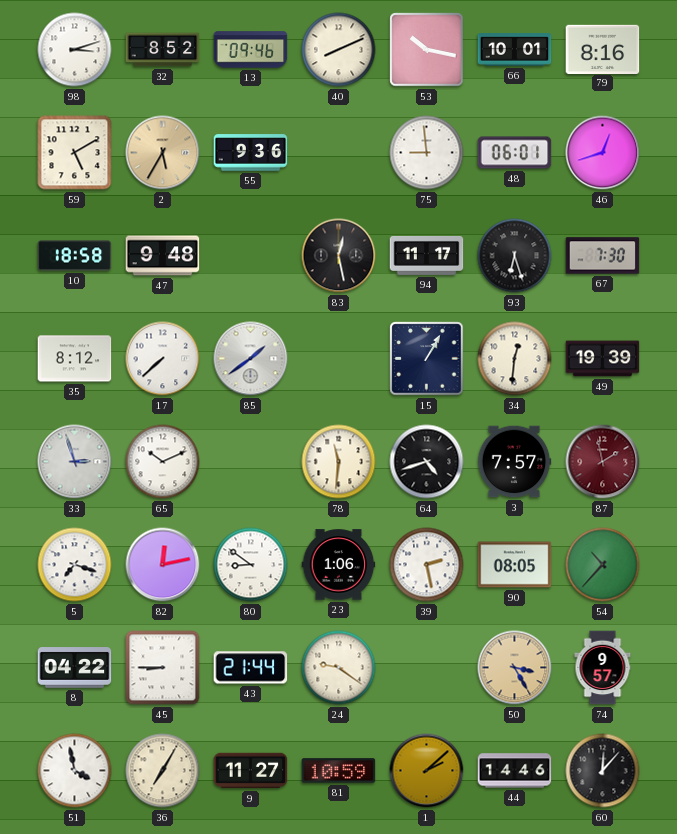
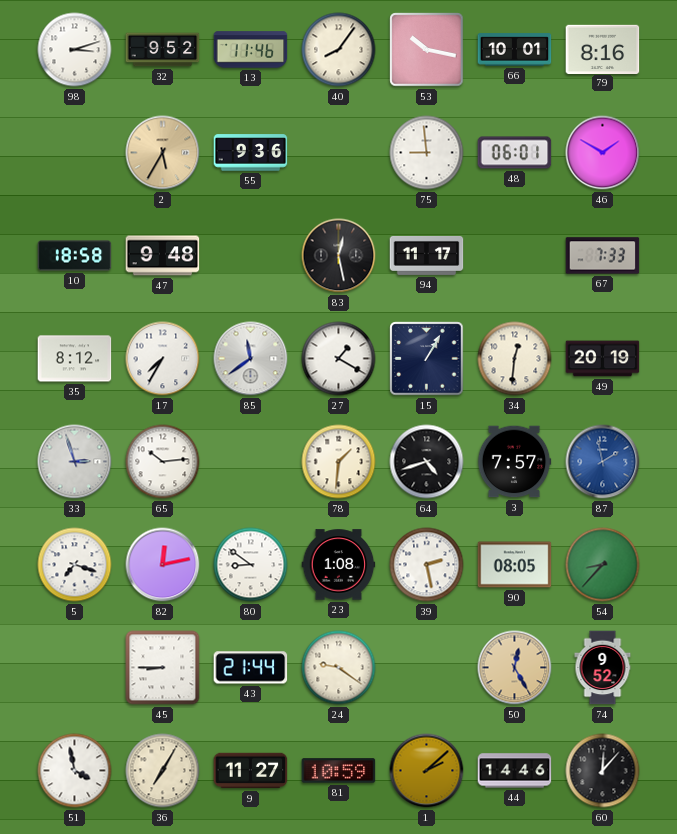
32: 8:52 -> 9:52
13: 09:46 -> 11:46
40: 8:11 -> 8:06
59: 5:10 -> none
46: 12:42 -> 1:50
93: 6:27 -> none
67: 7:30 -> 7:33
17: 7:38 -> 7:35
85: 1:39 -> 11:39
27: none -> 1:20
49: 19:39 -> 20:19
65: 10:11 -> 10:14
78: 11:31 -> 1:31
87 dial: burgundy -> blue
23: 1:06 -> 1:08
54: 10:37 -> 8:37
8: 04:22 -> none
50: 3:25 -> 12:25
74: 9:57 -> 9:52
